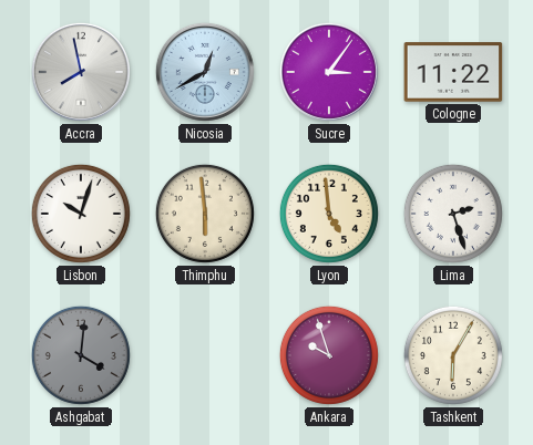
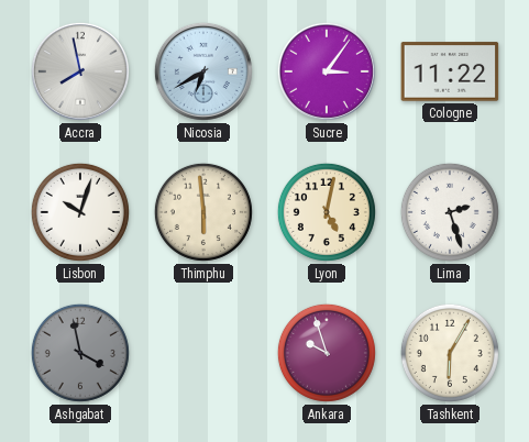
Nicosia: 12:40 -> 6:40
Lyon: 4:59 -> 5:02
Ashgabat: 4:01 -> 3:58
